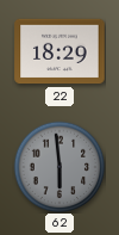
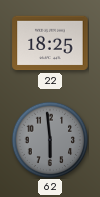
22: 18:29 -> 18:25
